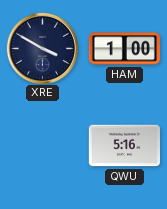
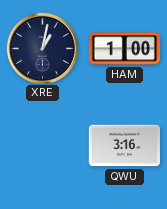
XRE: 3:50 -> 1:02
QWU: 5:16 -> 3:16
